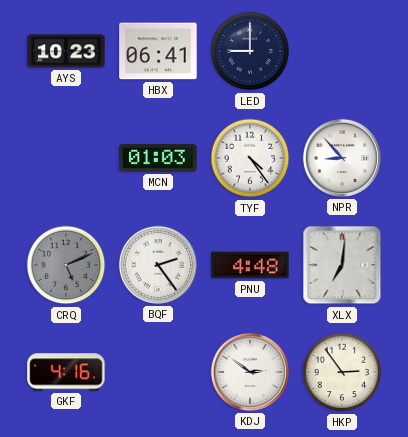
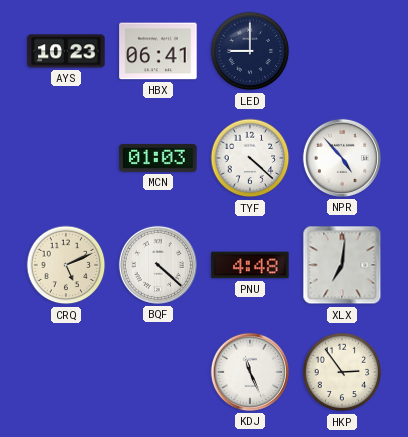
TYF: 4:24 -> 4:22
NPR: 8:53 -> 4:53
CRQ dial: grey -> cream
BQF: 2:24 -> 4:22
GKF: 4:16 -> none
KDJ: 2:51 -> 11:26
